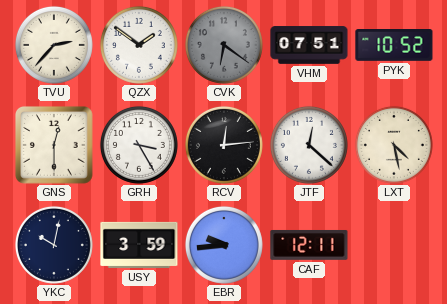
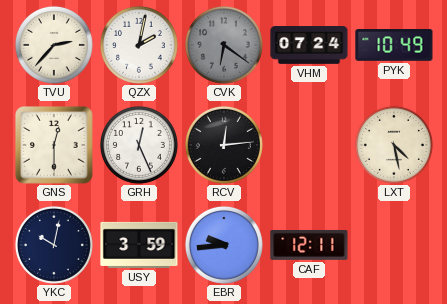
QZX: 1:51 -> 2:02
VHM: 07:51 -> 07:24
PYK: 10:52 -> 10:49
GRH: 3:25 -> 12:26
JTF: 12:22 -> none
